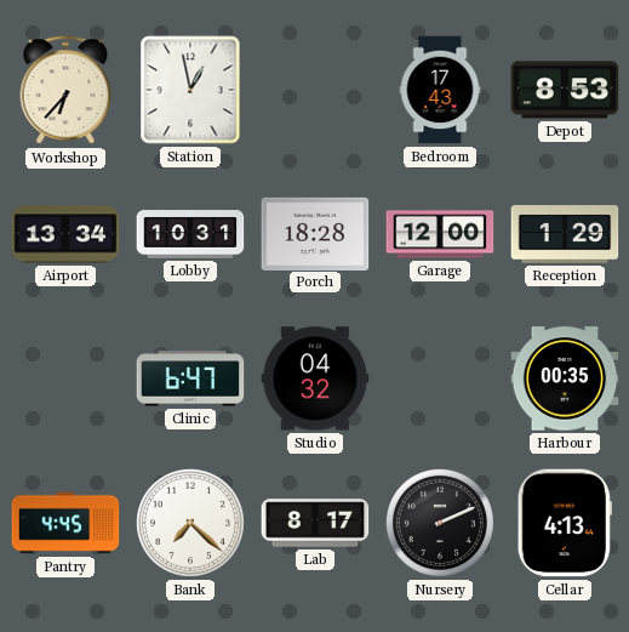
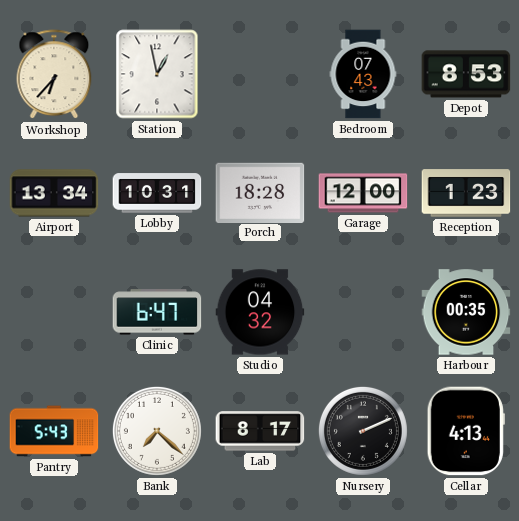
Bedroom: 17:43 -> 07:43
Reception: 1:29 -> 1:23
Pantry: 4:45 -> 5:43
